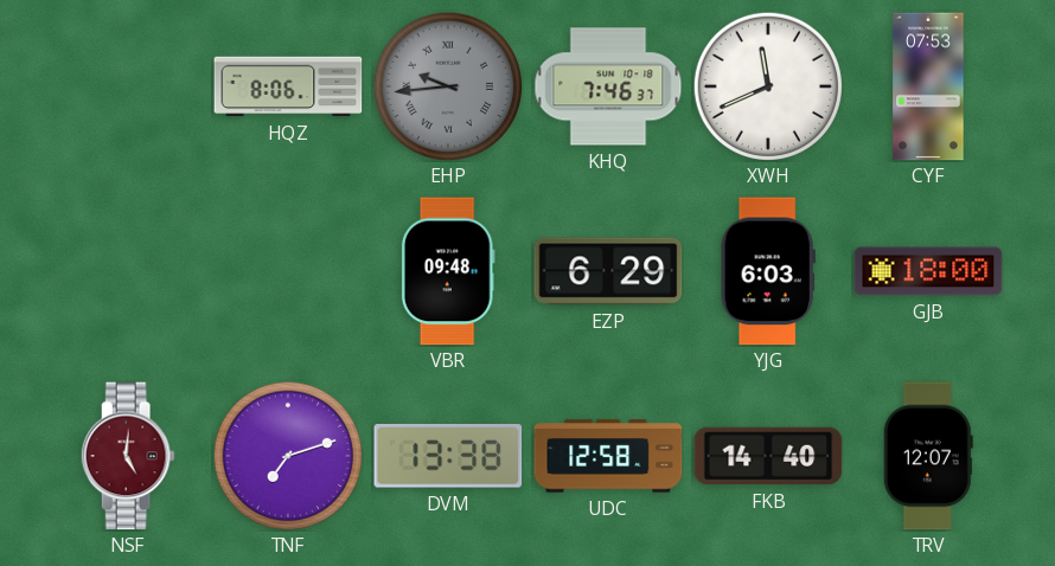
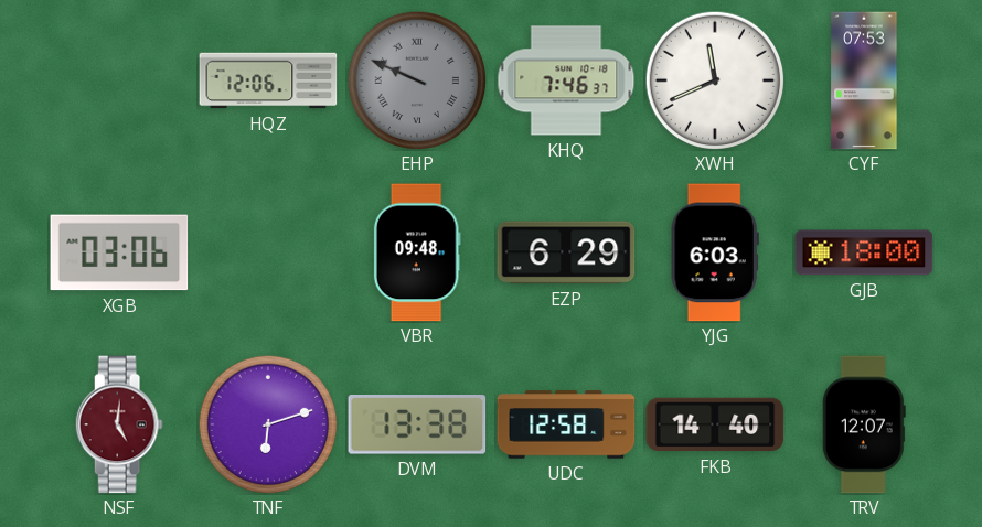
HQZ: 8:06 -> 12:06
EHP: 9:44 -> 9:49
XGB: none -> 03:06
TNF: 7:12 -> 6:12
